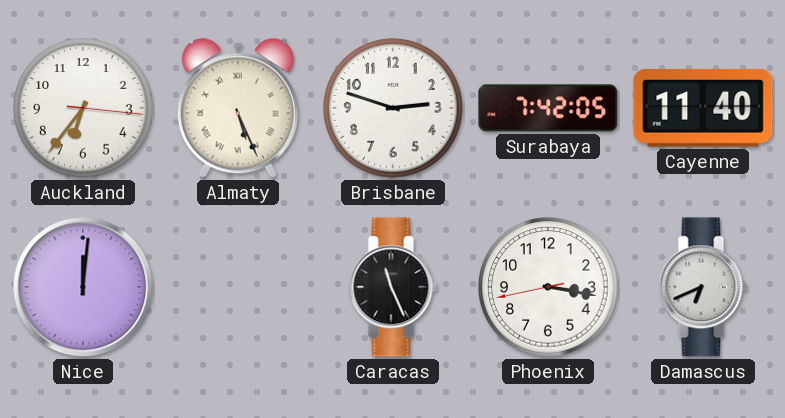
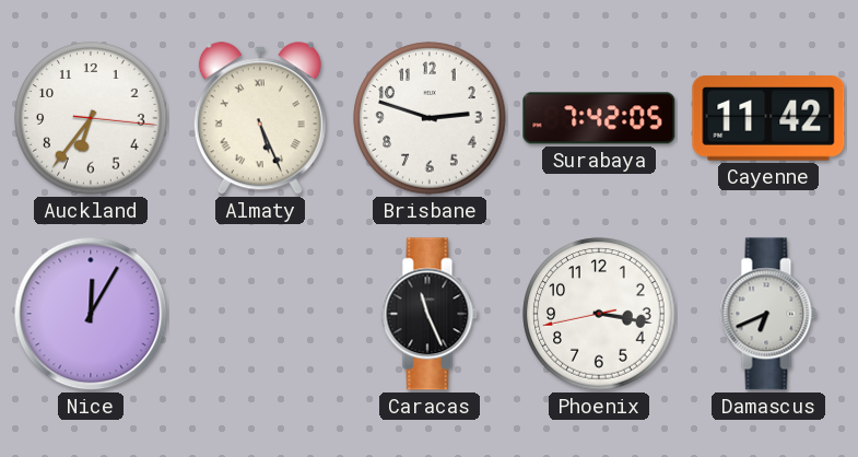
Cayenne: 11:40 -> 11:42
Nice: 12:01 -> 12:05
